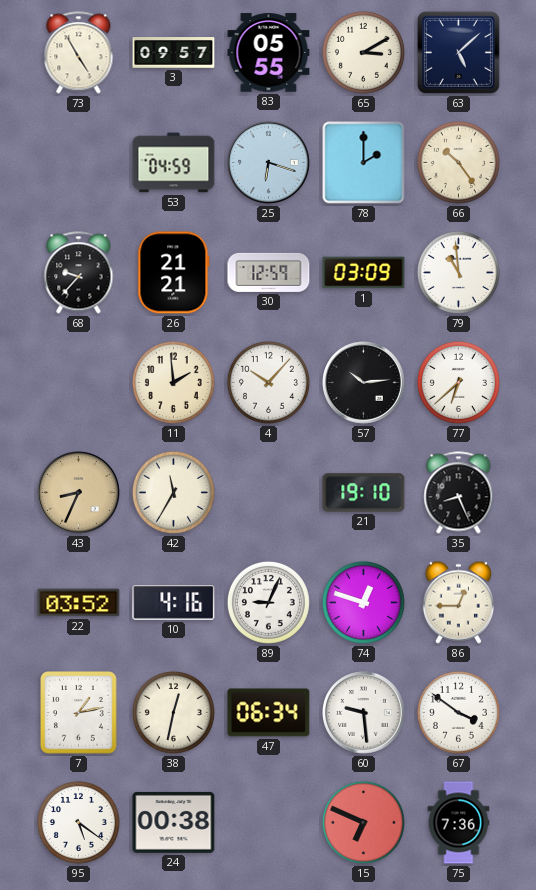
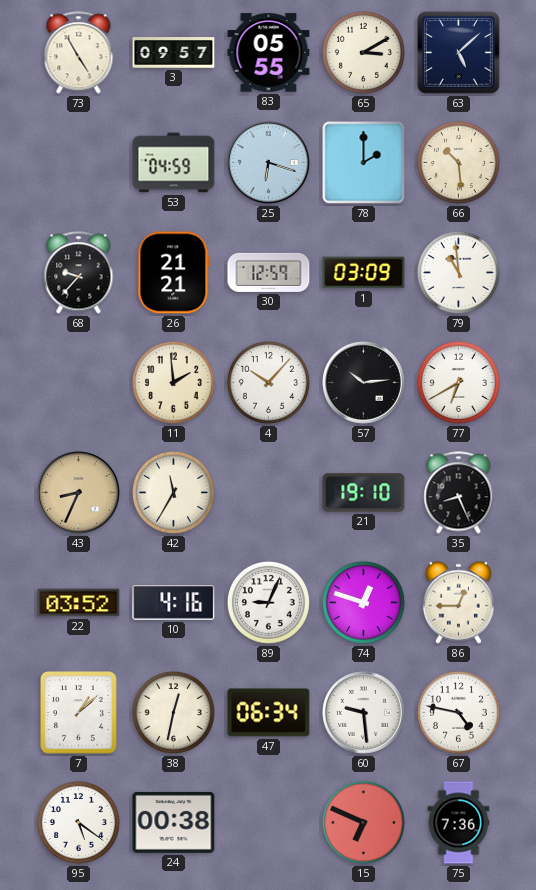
66: 10:24 -> 10:29
77: 6:38 -> 6:40
7: 1:13 -> 1:08
67: 3:51 -> 4:47
